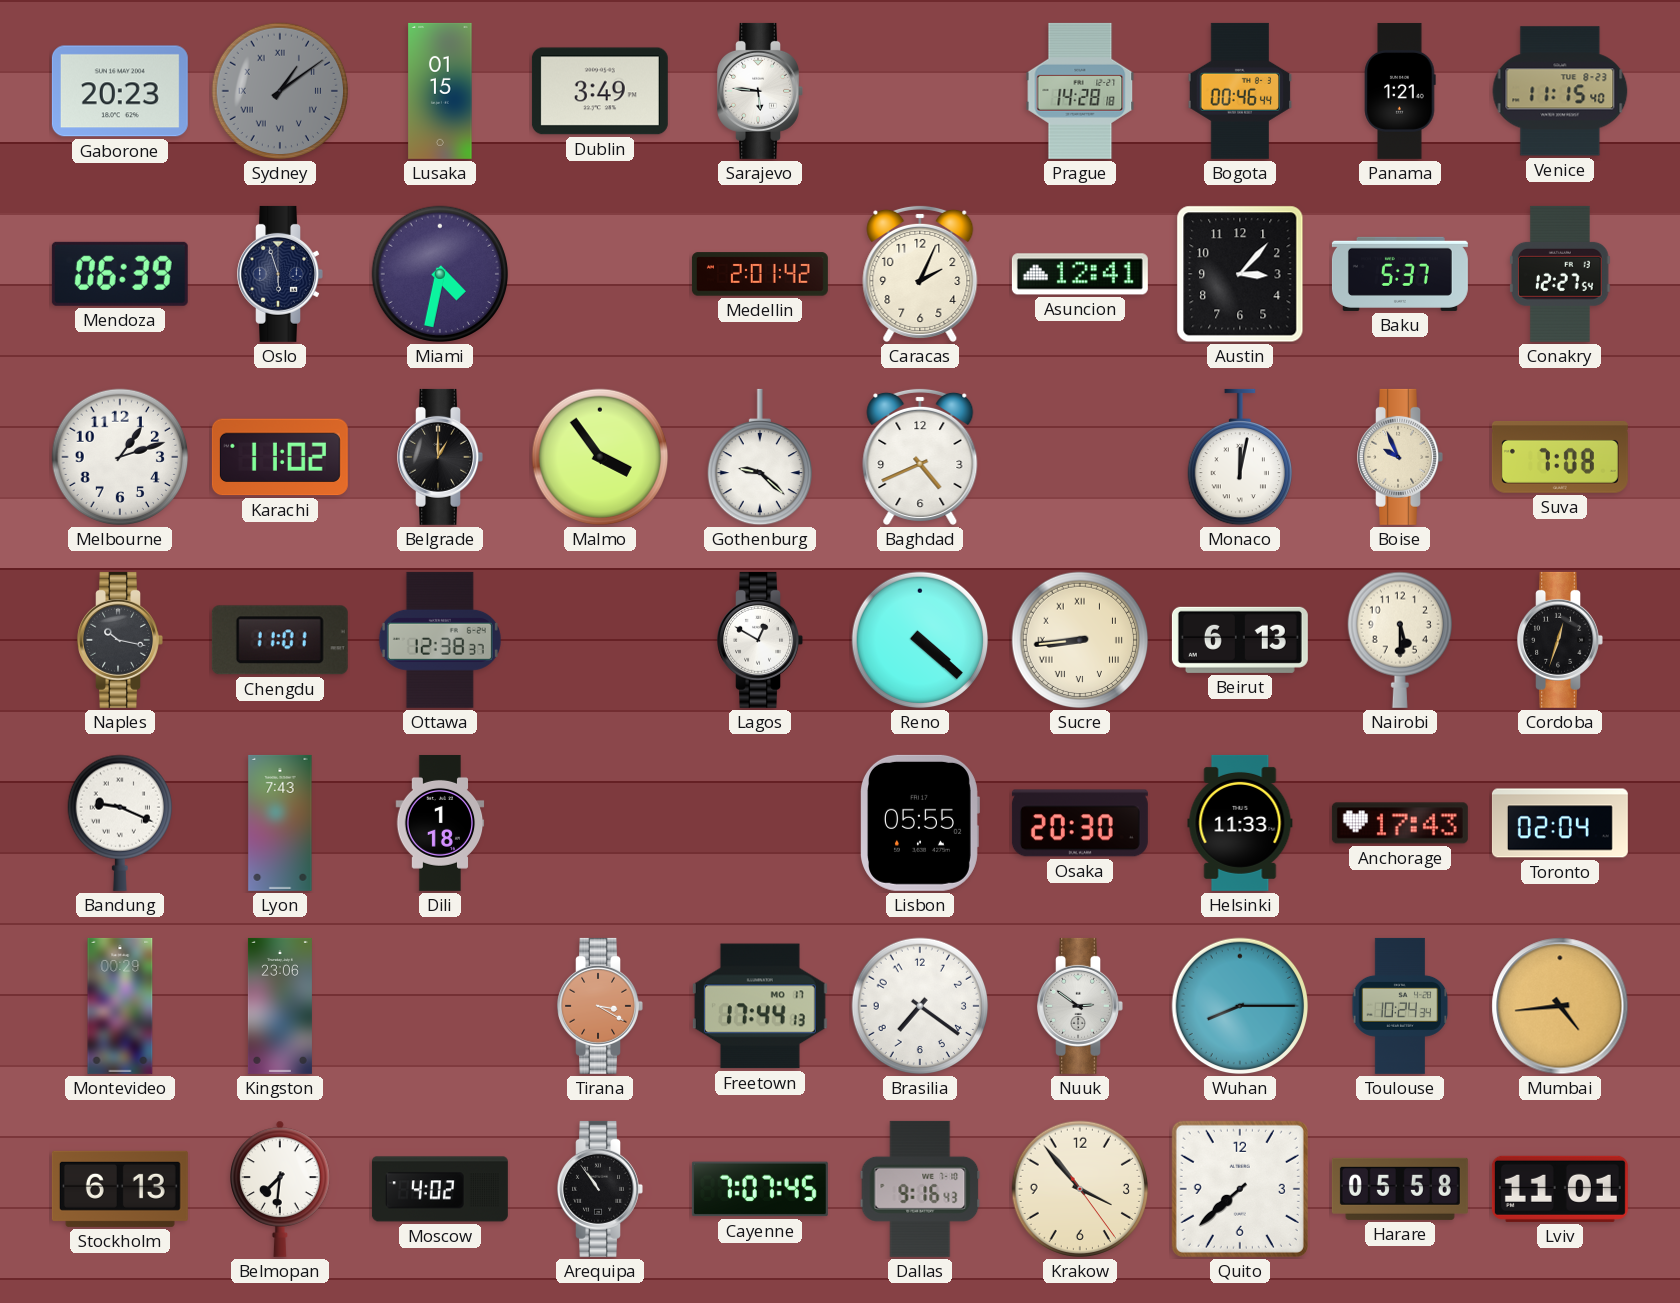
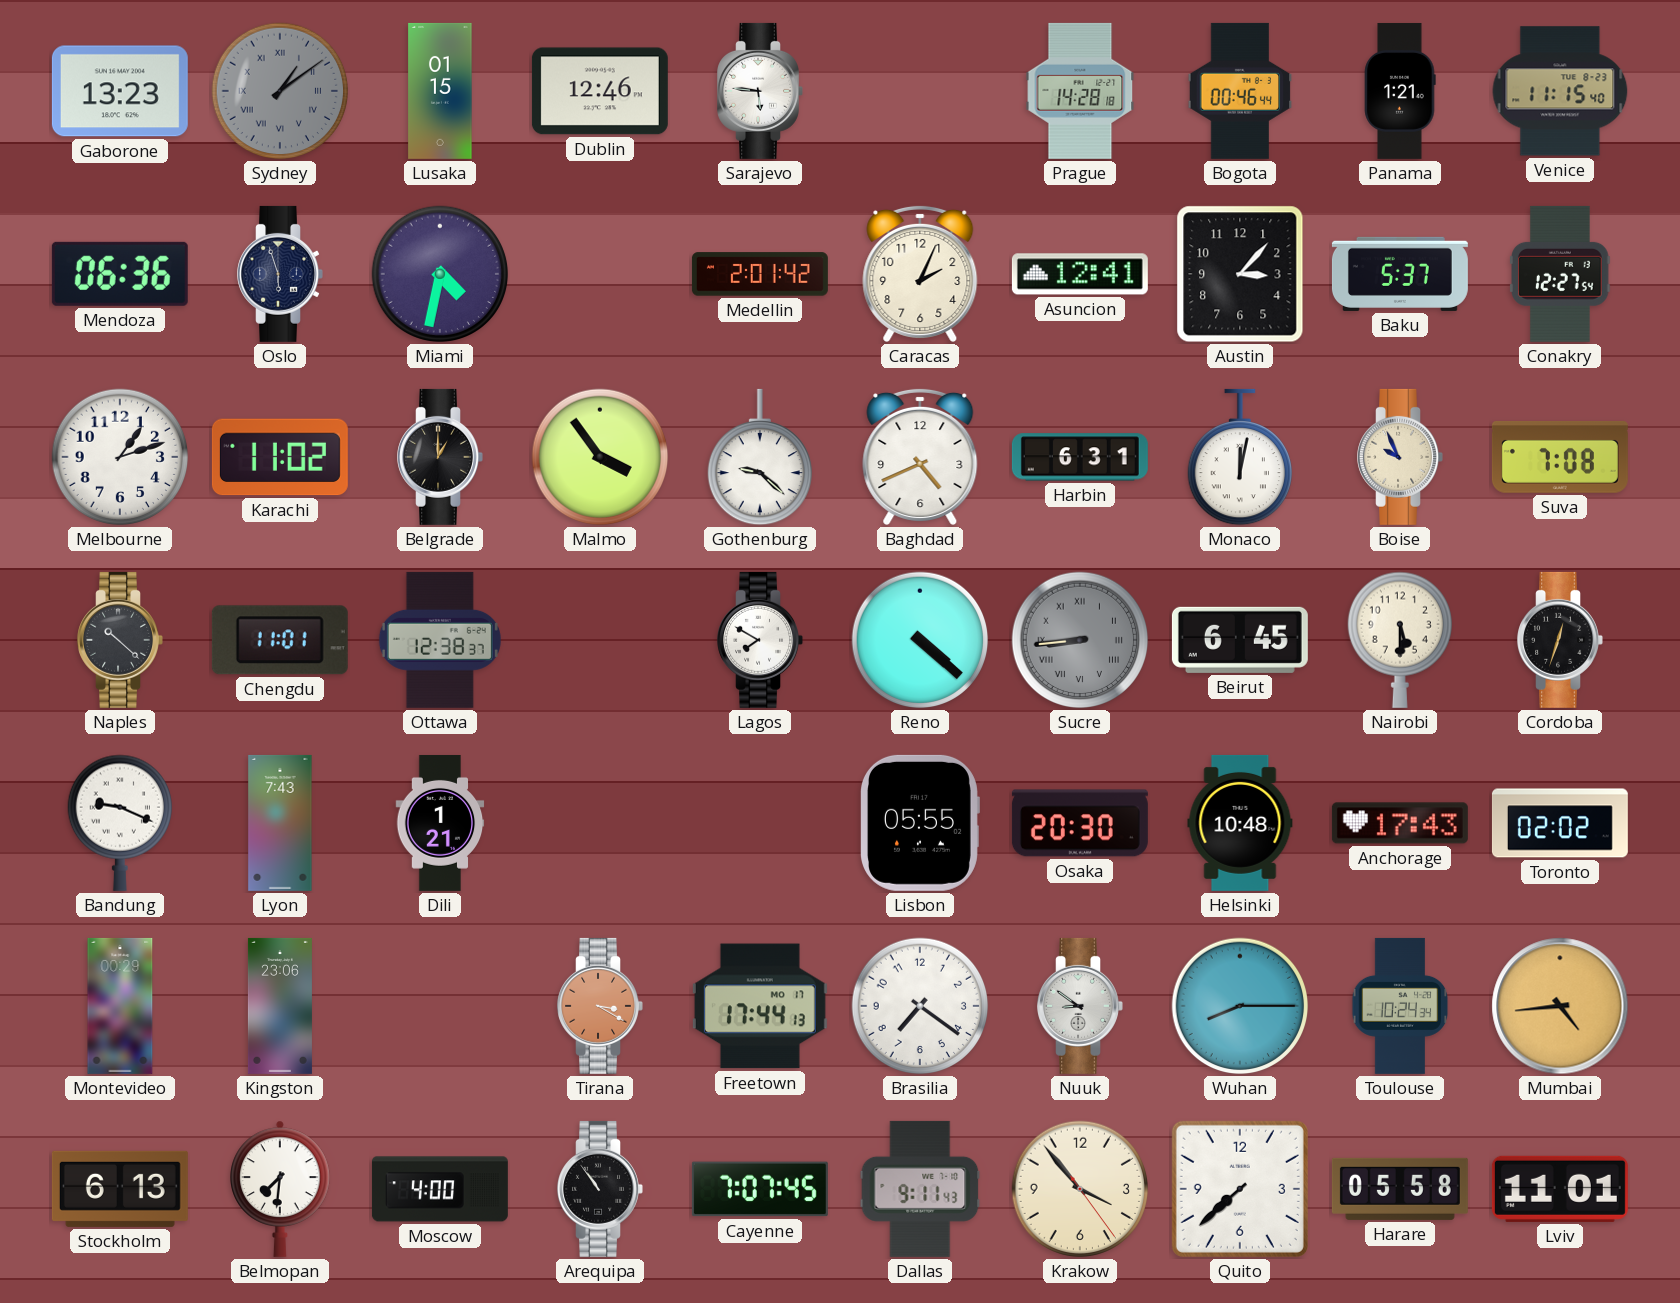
Gaborone: 20:23 -> 13:23
Dublin: 3:49 -> 12:46
Mendoza: 06:39 -> 06:36
Harbin: none -> 6:31
Naples: 10:17 -> 10:22
Lagos: 12:50 -> 7:50
Sucre dial: cream -> grey
Beirut: 6:13 -> 6:45
Dili: 1:18 -> 1:21
Helsinki: 11:33 -> 10:48
Toronto: 02:04 -> 02:02
Nuuk: 2:51 -> 8:51
Moscow: 4:02 -> 4:00
Dallas: 9:16 -> 9:11
